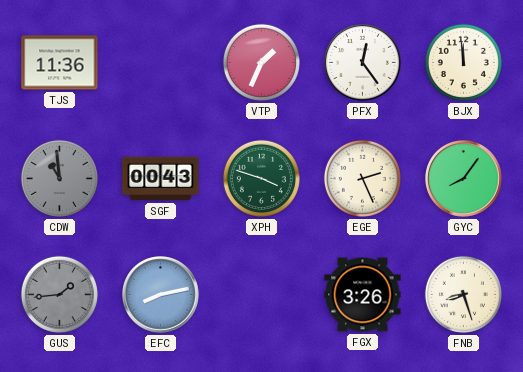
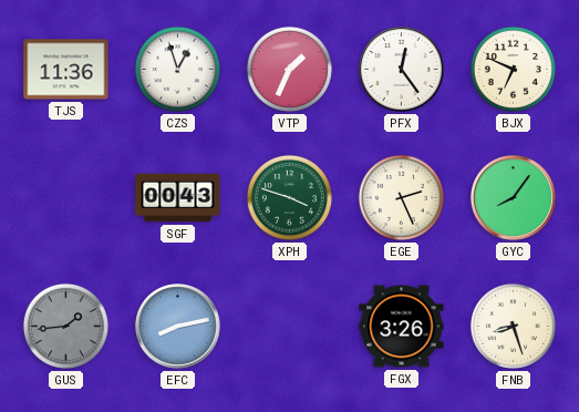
CZS: none -> 12:57
BJX: 11:59 -> 6:49
CDW: 10:59 -> none
